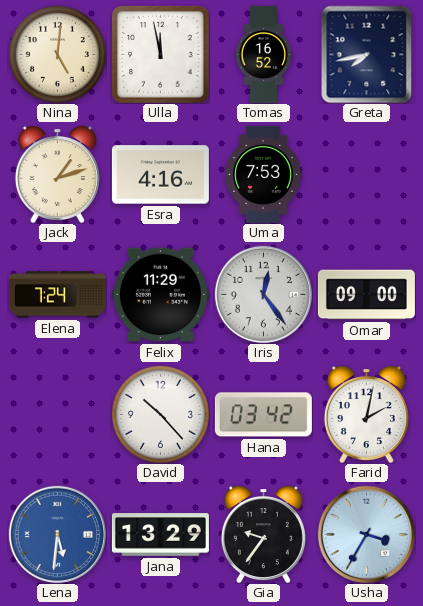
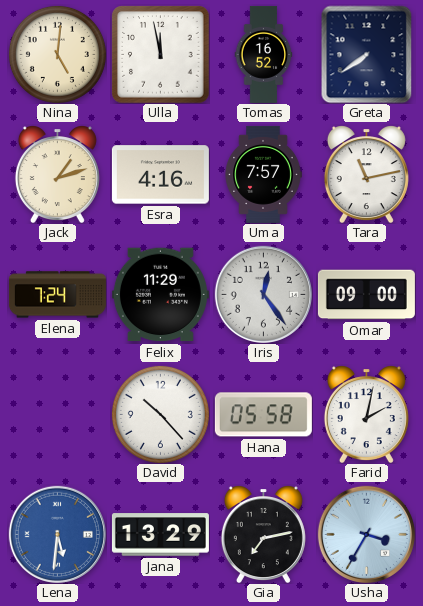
Greta: 7:43 -> 7:39
Uma: 7:53 -> 7:57
Tara: none -> 11:13
Hana: 03:42 -> 05:58
Gia: 9:36 -> 7:13
